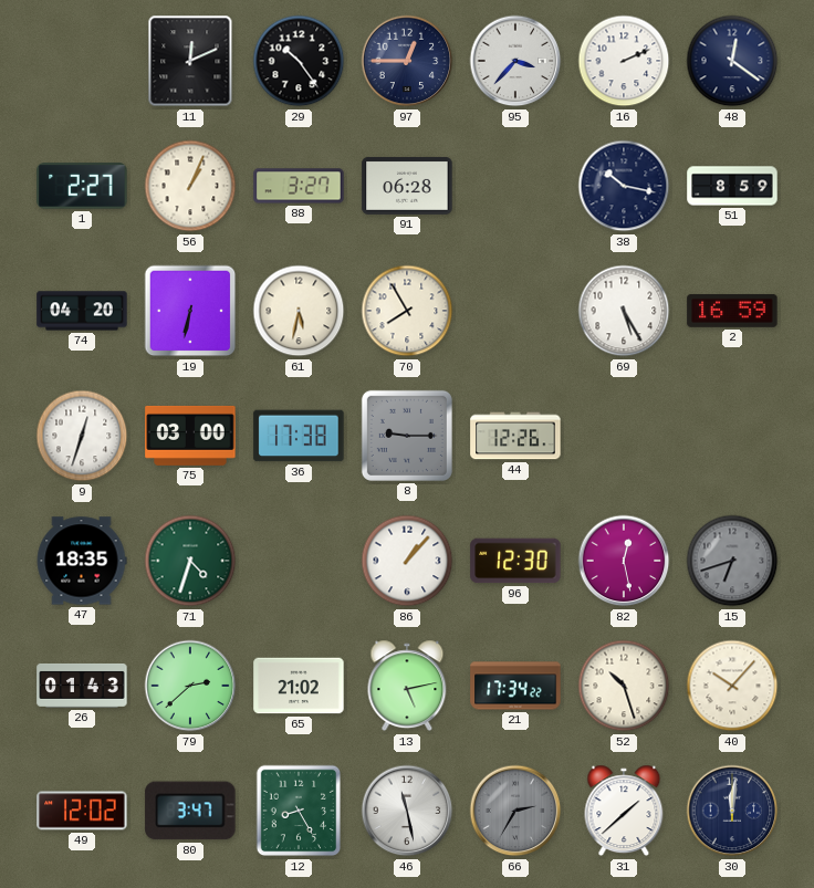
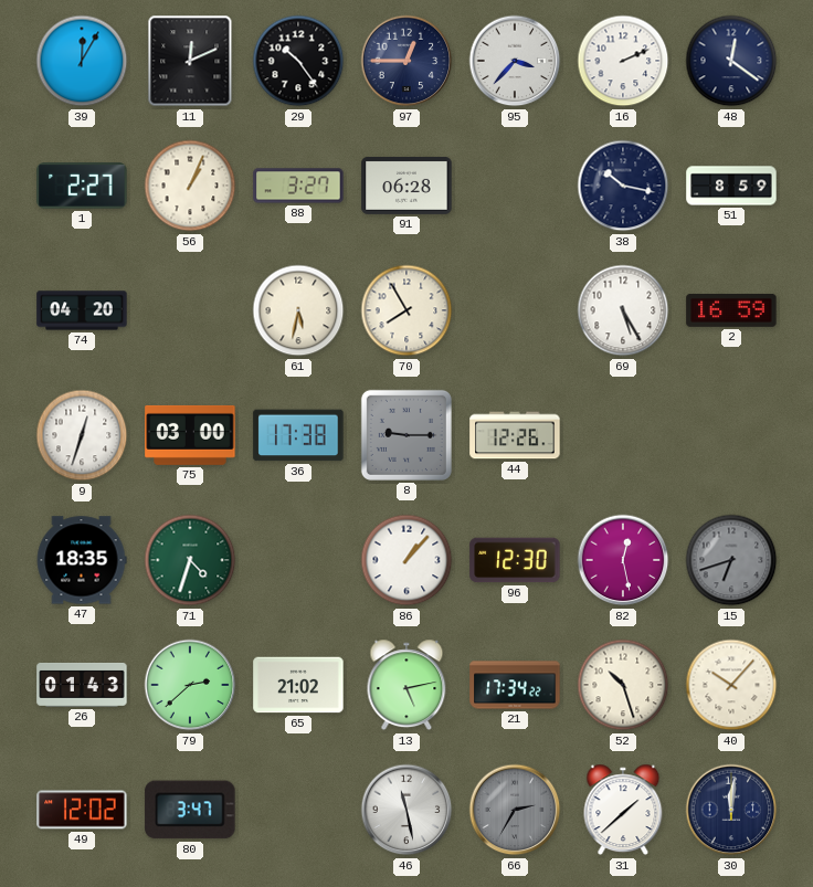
39: none -> 12:05
19: 6:32 -> none
12: 8:25 -> none
